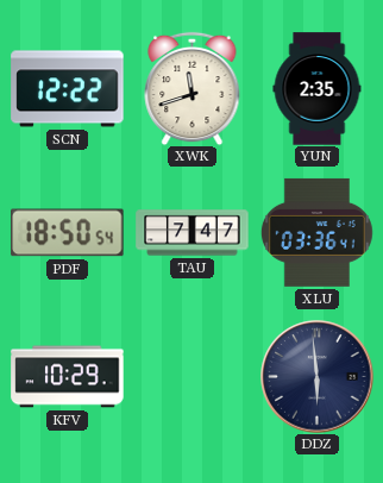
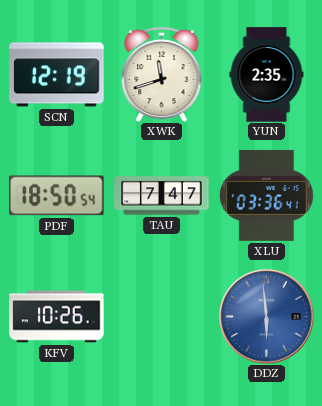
SCN: 12:22 -> 12:19
KFV: 10:29 -> 10:26
DDZ dial: navy -> blue
